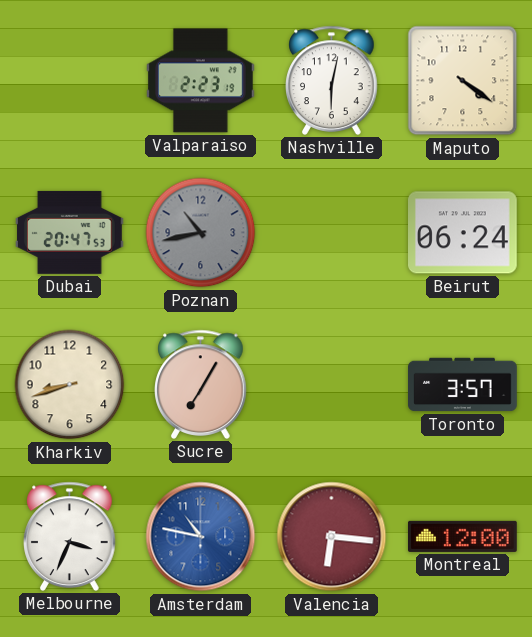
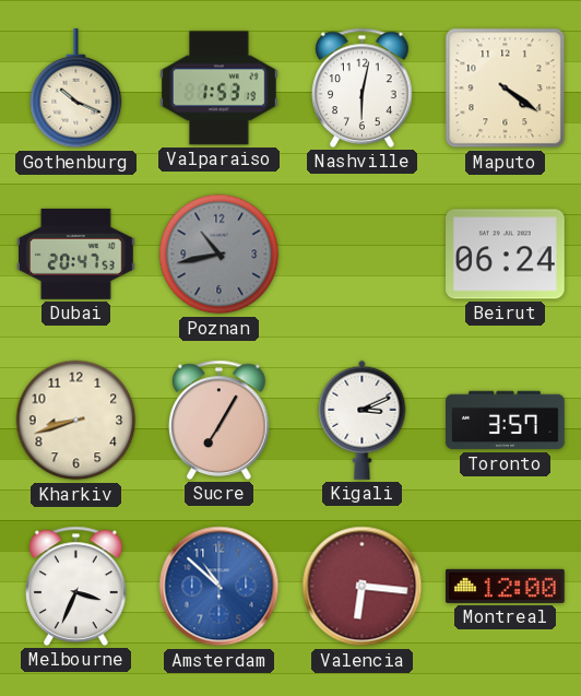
Gothenburg: none -> 10:19
Valparaiso: 2:23 -> 1:53
Kigali: none -> 3:11
Amsterdam: 10:47 -> 10:52
